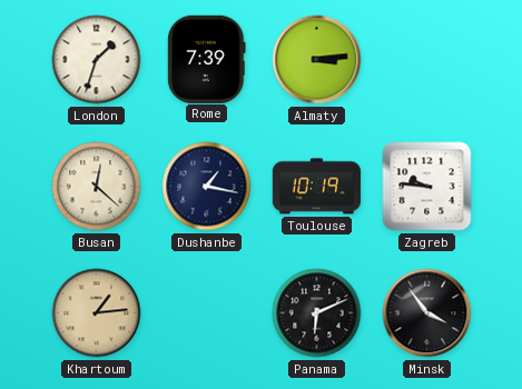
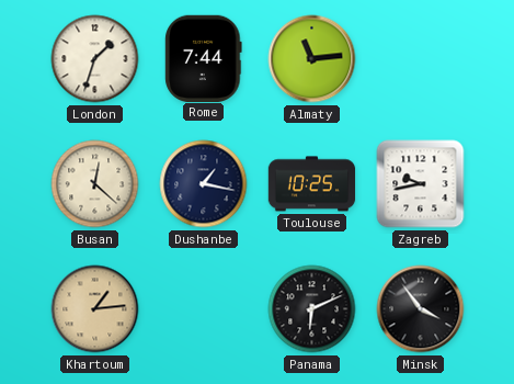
Rome: 7:39 -> 7:44
Almaty: 3:14 -> 11:14
Toulouse: 10:19 -> 10:25
Zagreb: 9:46 -> 9:43
